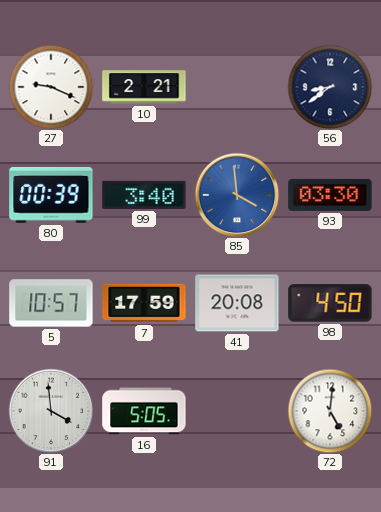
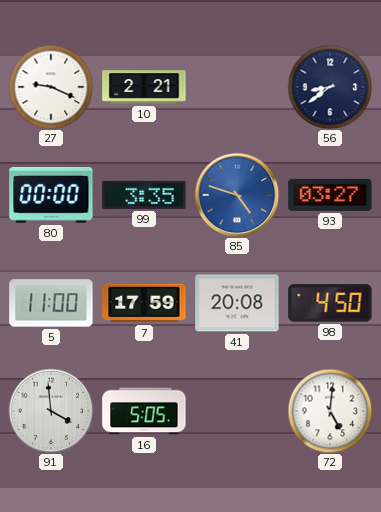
80: 00:39 -> 00:00
99: 3:40 -> 3:35
85: 3:59 -> 4:48
93: 03:30 -> 03:27
5: 10:57 -> 11:00
